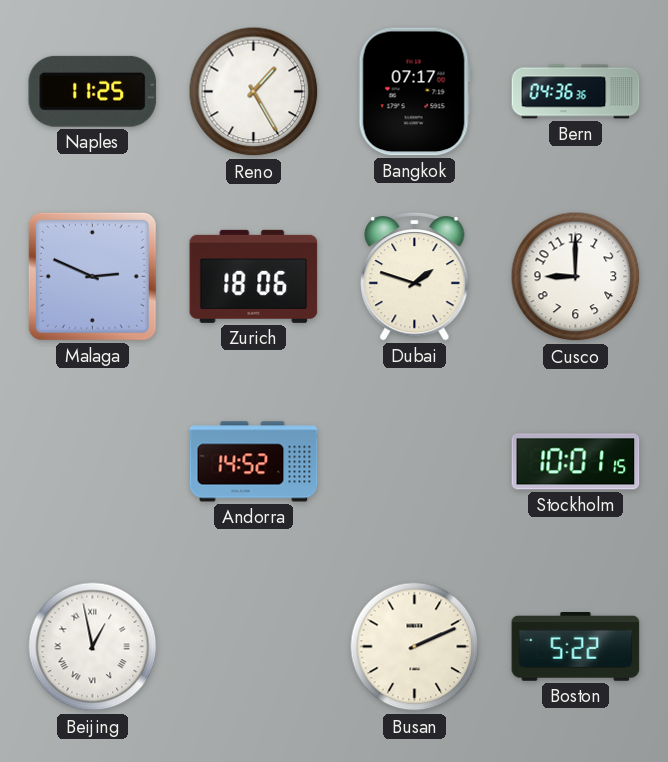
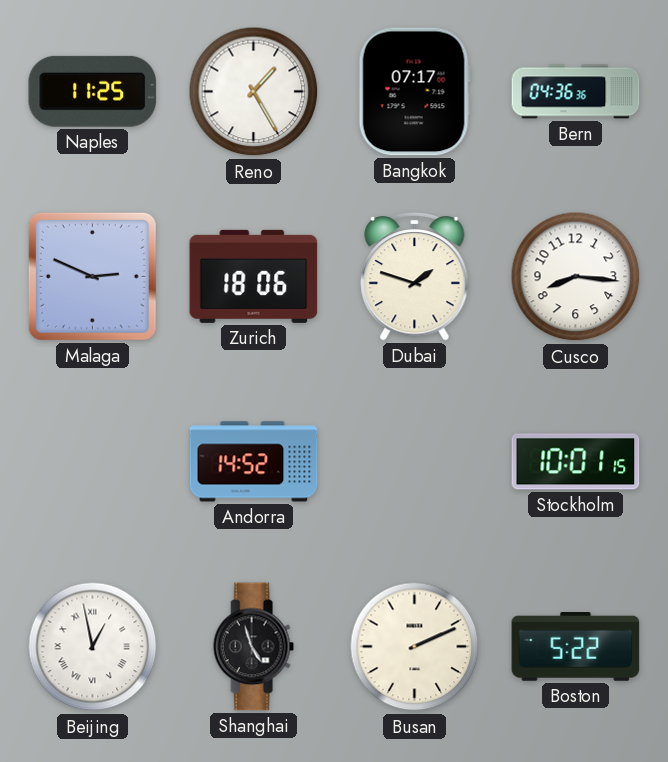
Cusco: 9:00 -> 8:16
Shanghai: none -> 4:57
